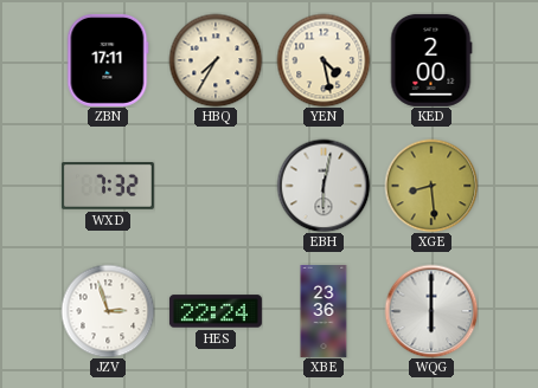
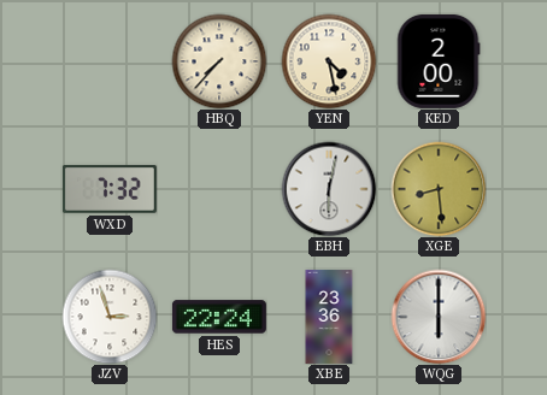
ZBN: 17:11 -> none
HBQ: 7:35 -> 7:37
